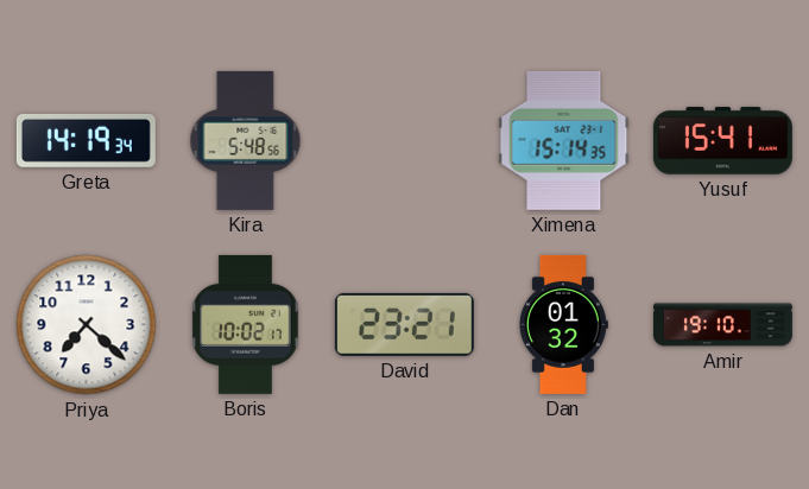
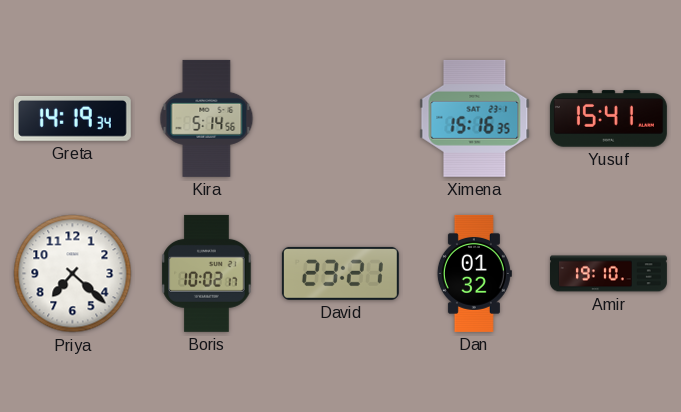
Kira: 5:48 -> 5:14
Ximena: 15:14 -> 15:16
